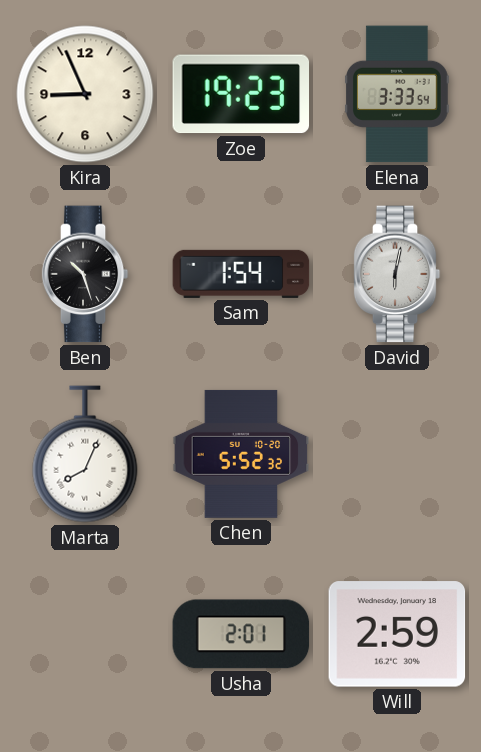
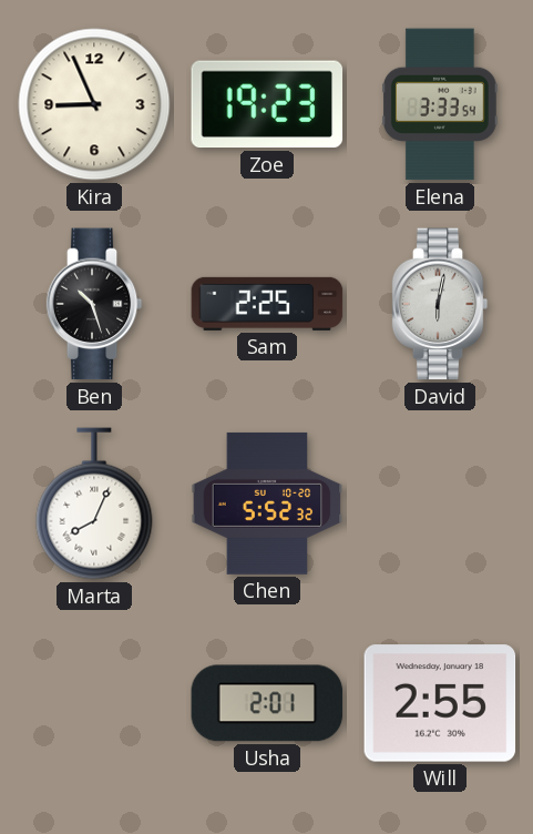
Sam: 1:54 -> 2:25
Will: 2:59 -> 2:55
